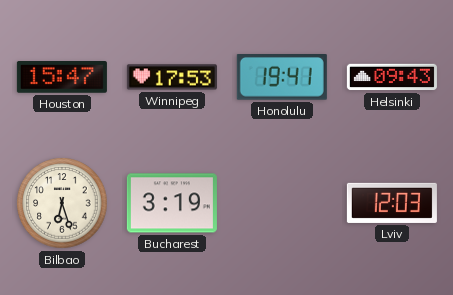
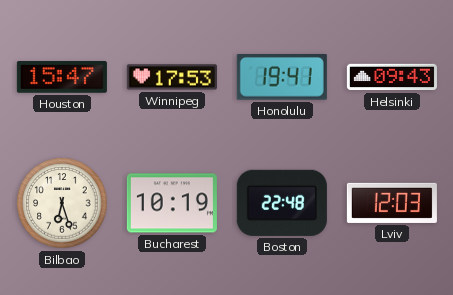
Bucharest: 3:19 -> 10:19
Boston: none -> 22:48
